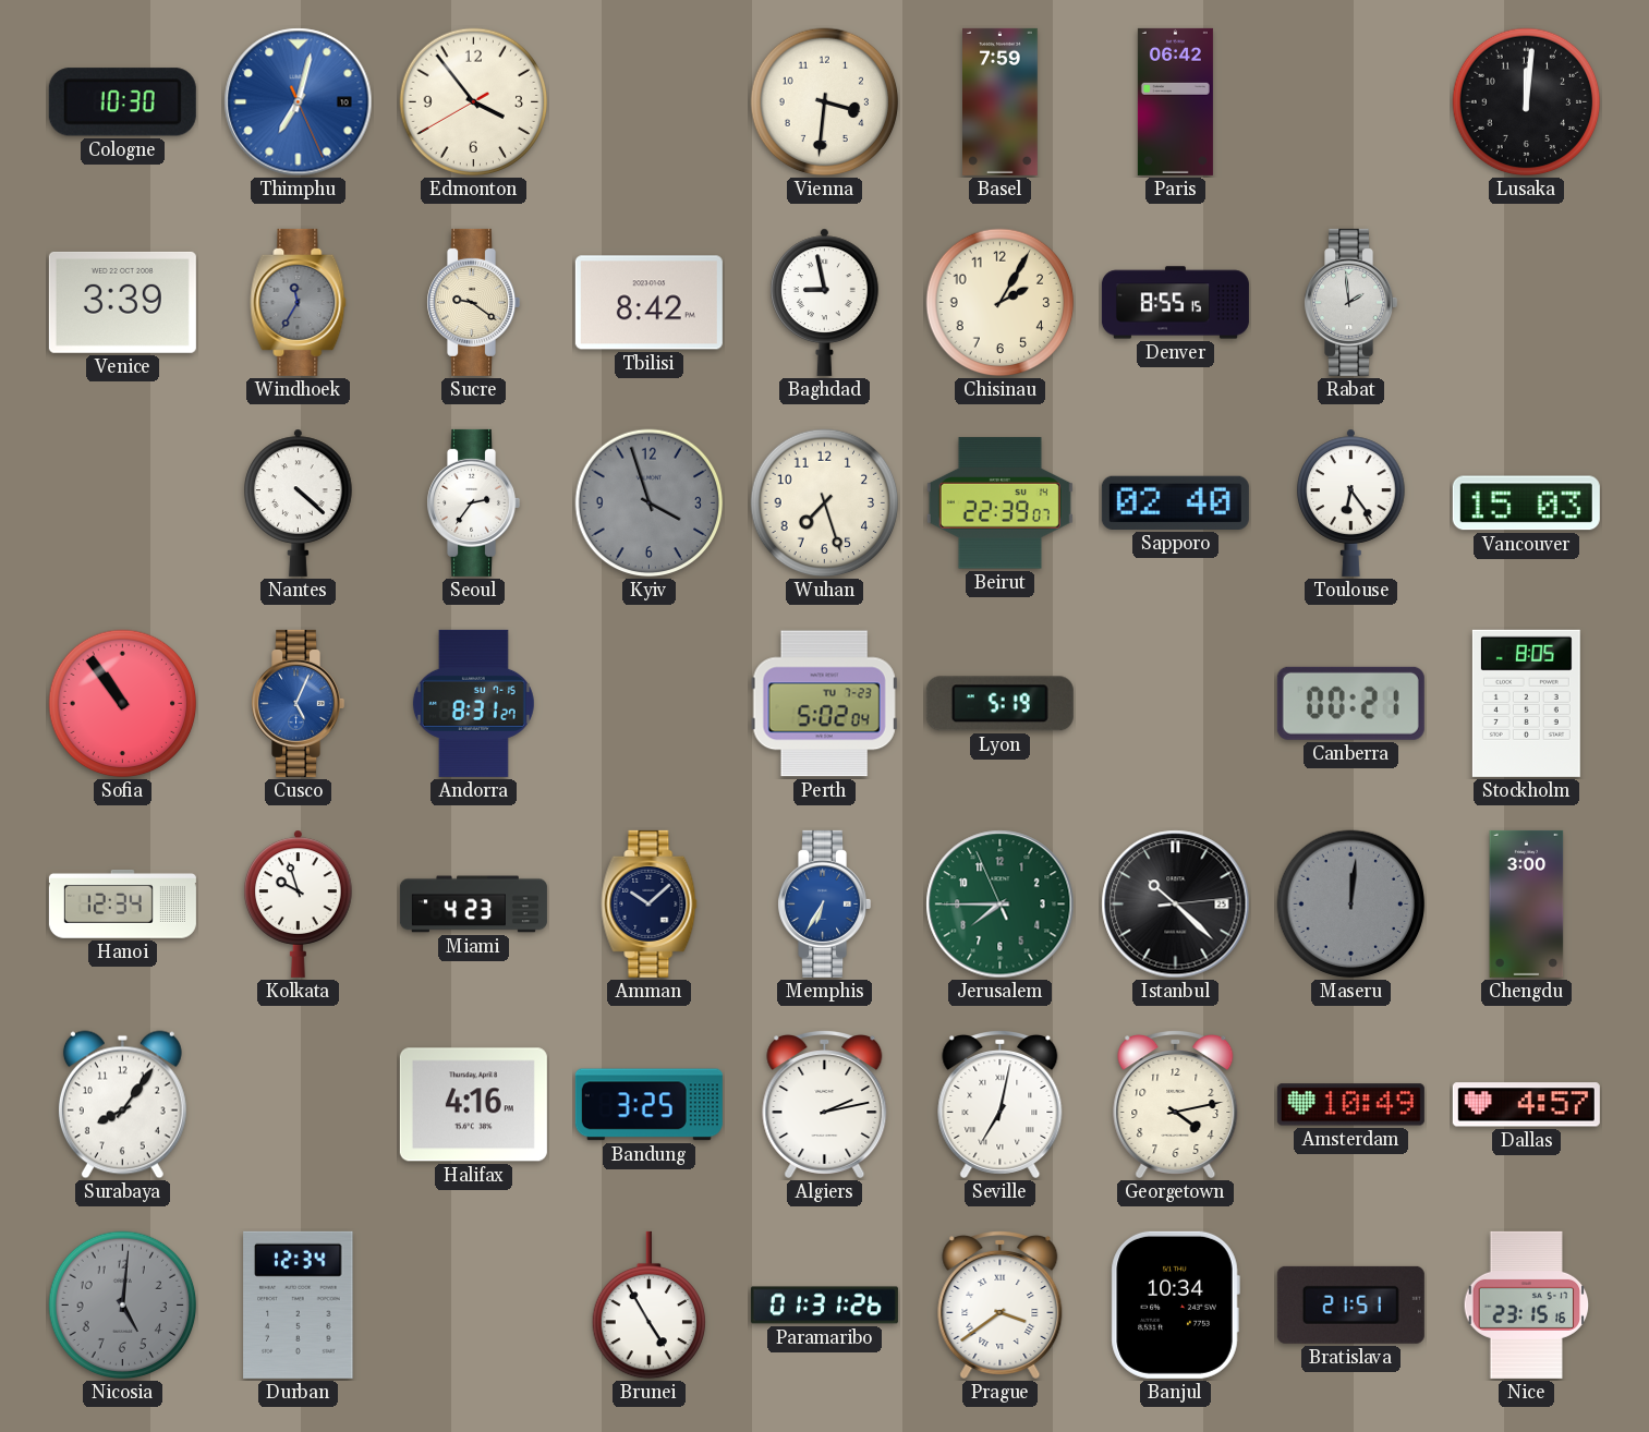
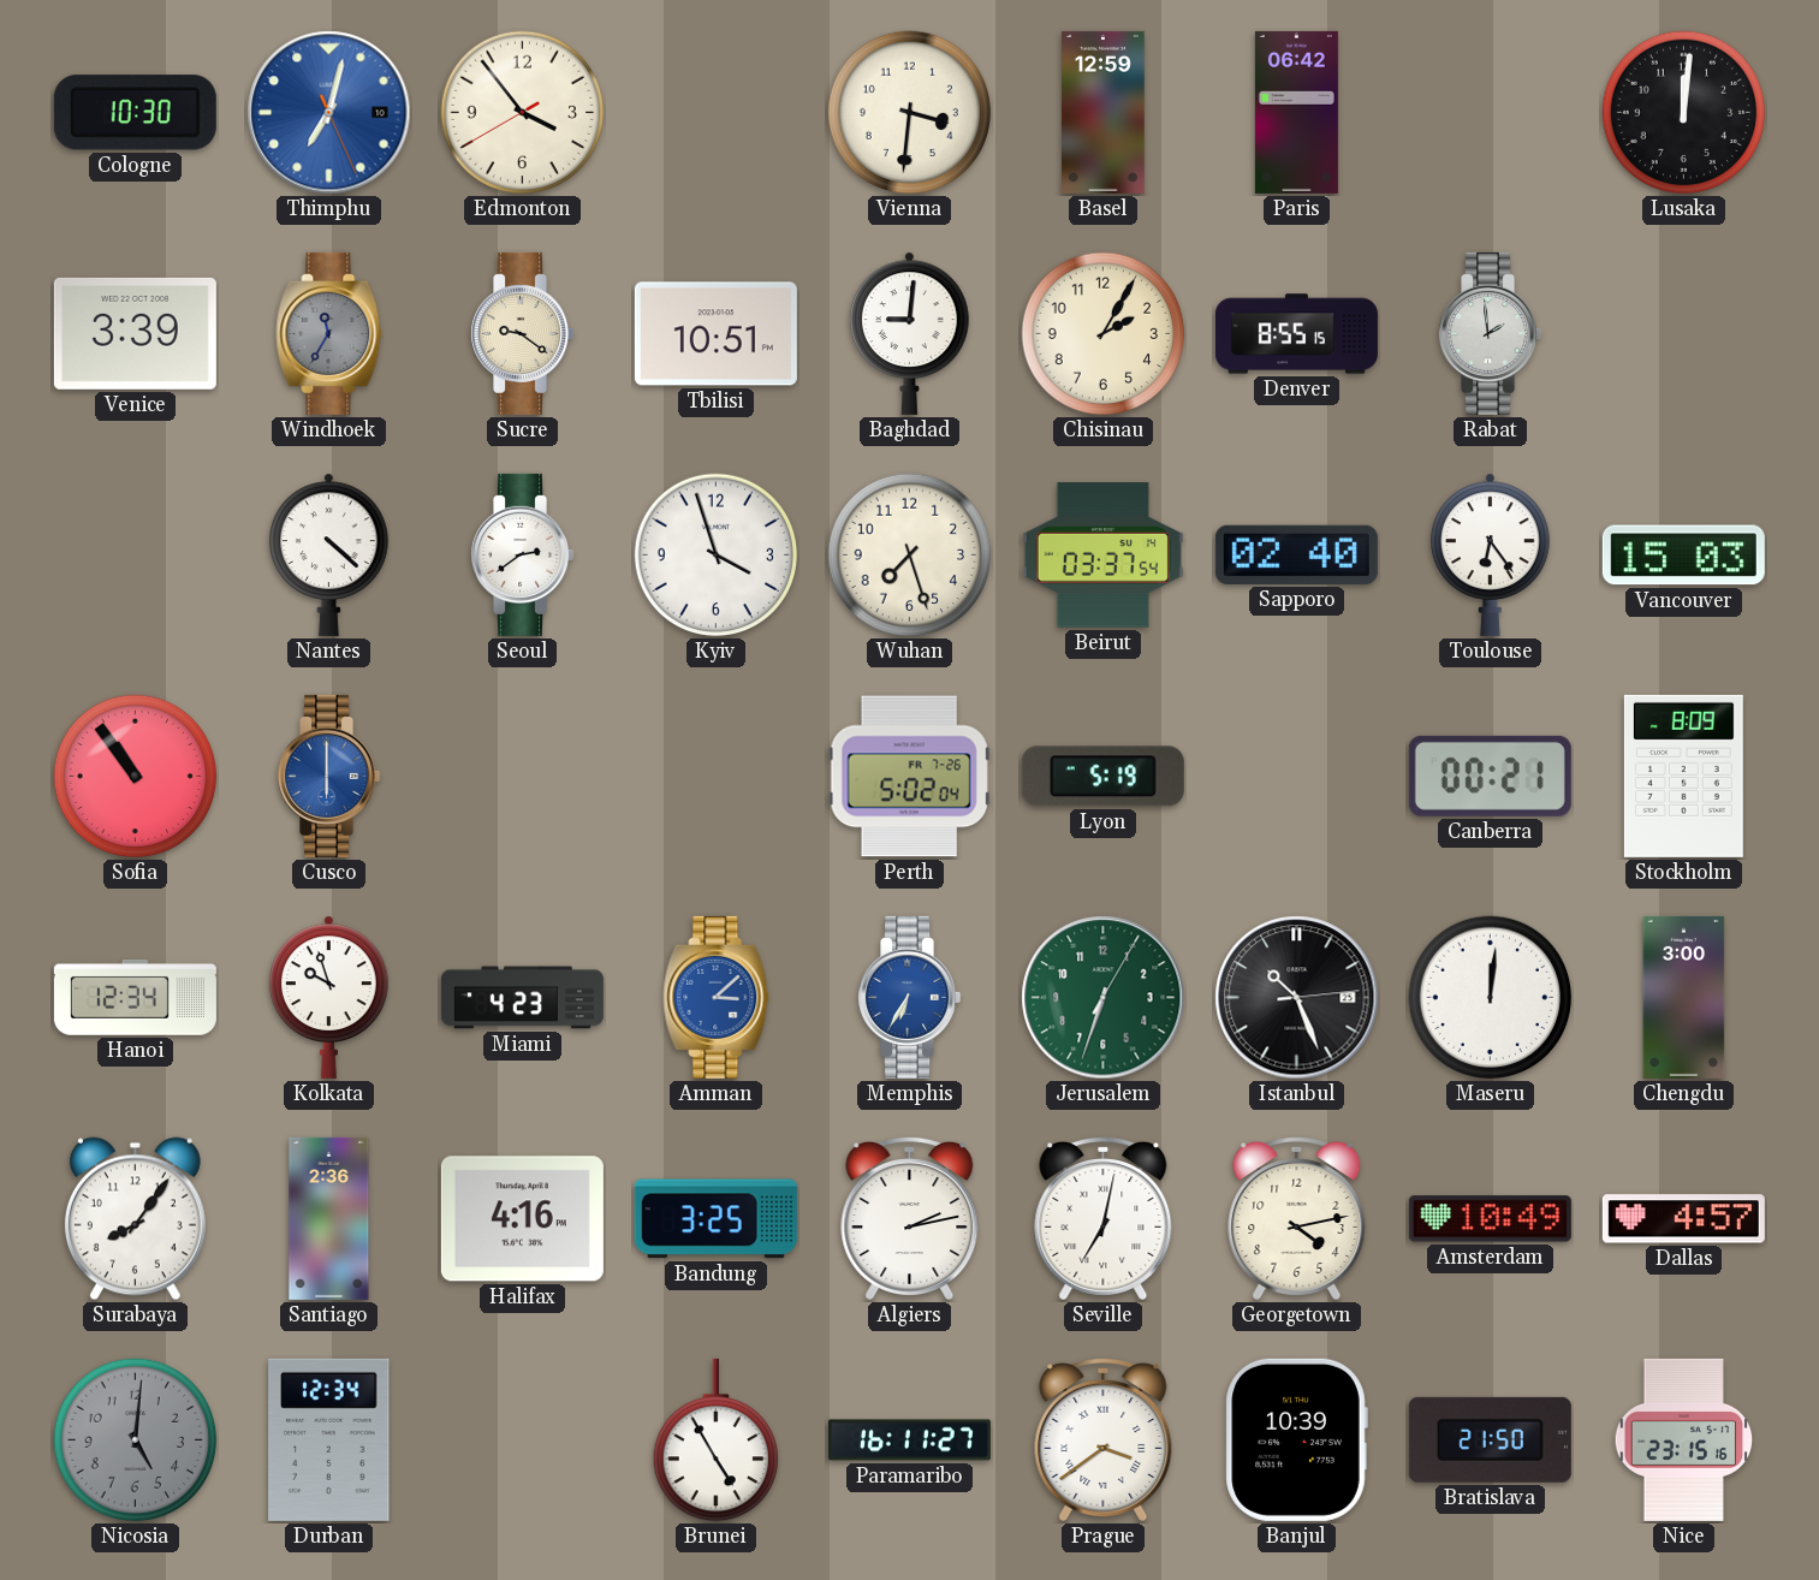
Basel: 7:59 -> 12:59
Tbilisi: 8:42 -> 10:51
Baghdad: 8:58 -> 9:01
Seoul: 2:36 -> 2:39
Kyiv dial: grey -> white
Beirut: 22:39 -> 03:37
Cusco: 5:04 -> 6:00
Andorra: 8:31 -> none
Perth date: TU 7-23 -> FR 7-26
Stockholm: 8:05 -> 8:09
Amman: 10:08 -> 3:08
Amman dial: navy -> blue
Jerusalem: 7:44 -> 6:33
Istanbul: 10:22 -> 10:26
Maseru dial: grey -> white
Santiago: none -> 2:36
Paramaribo: 01:31 -> 16:11
Banjul: 10:34 -> 10:39
Bratislava: 21:51 -> 21:50
